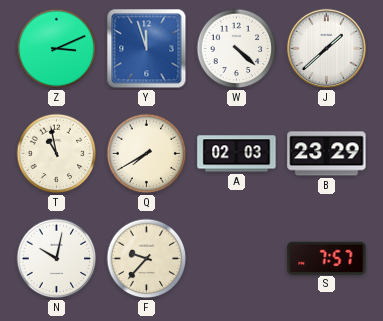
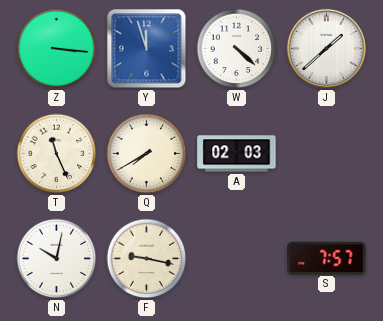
Z: 3:11 -> 3:16
T: 10:58 -> 11:26
B: 23:29 -> none
F: 9:37 -> 9:17
